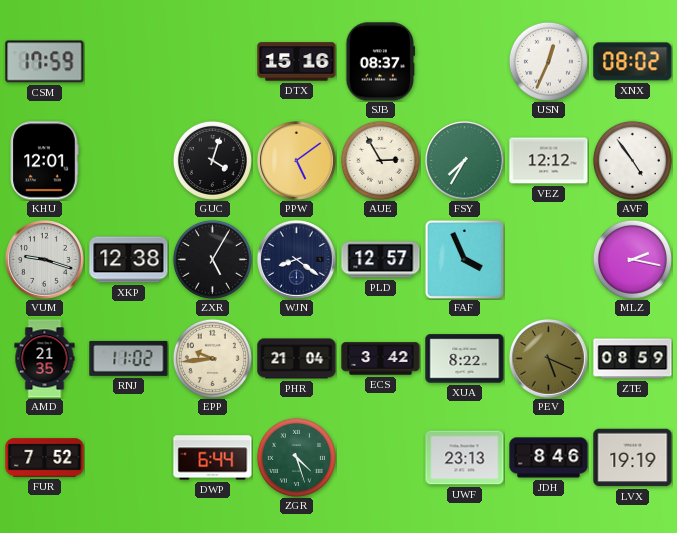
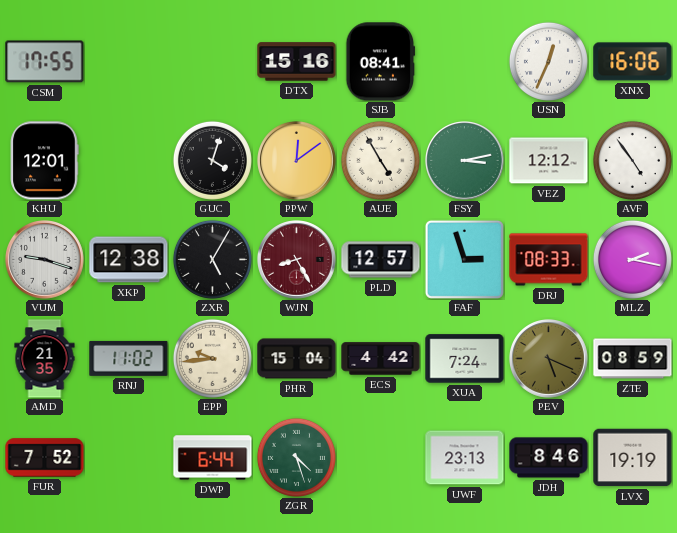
CSM: 17:59 -> 17:55
SJB: 08:37 -> 08:41
XNX: 08:02 -> 16:06
PPW: 5:09 -> 12:09
AUE: 2:55 -> 4:55
FSY: 7:35 -> 3:13
WJN: 8:21 -> 8:25
WJN dial: navy -> burgundy
FAF: 3:56 -> 2:57
DRJ: none -> 08:33
PHR: 21:04 -> 15:04
ECS: 3:42 -> 4:42
XUA: 8:22 -> 7:24
